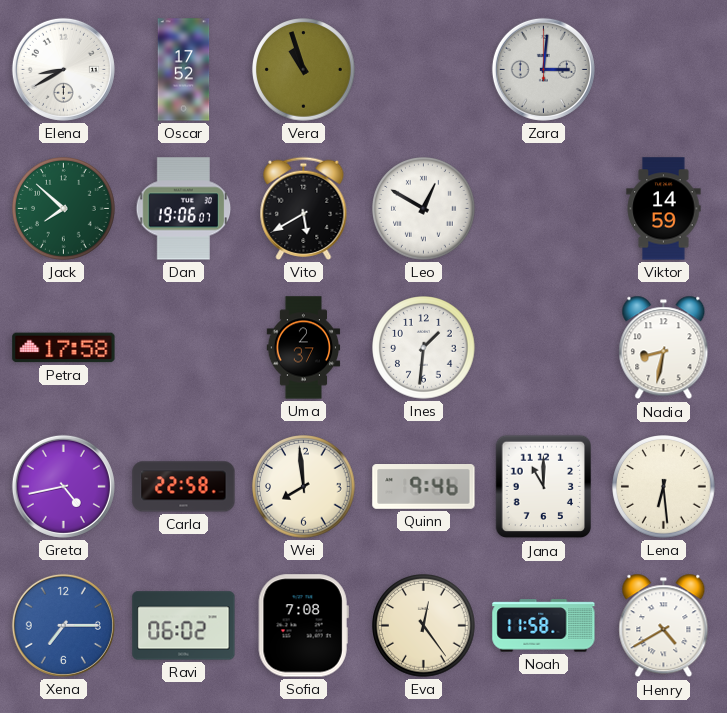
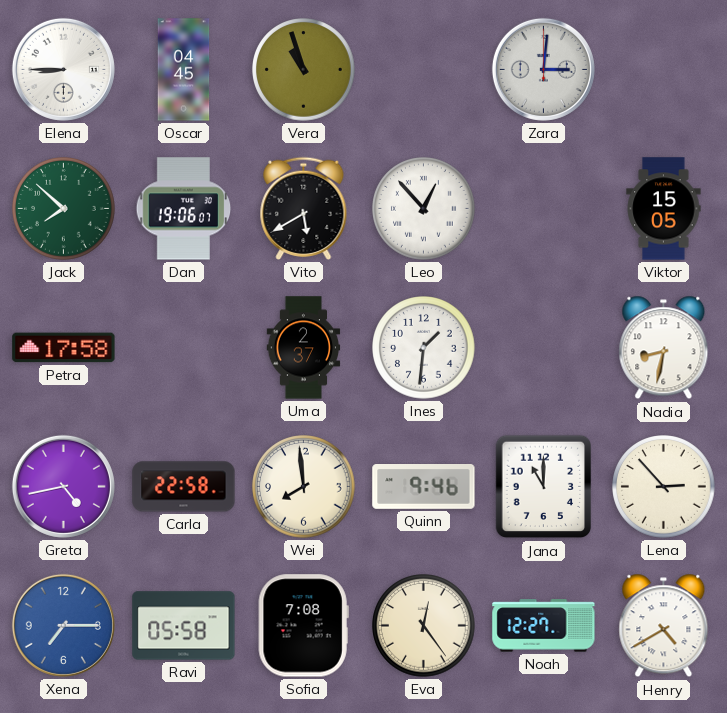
Elena: 8:40 -> 8:45
Oscar: 17:52 -> 04:45
Leo: 12:50 -> 12:53
Viktor: 14:59 -> 15:05
Lena: 6:29 -> 2:53
Ravi: 06:02 -> 05:58
Noah: 11:58 -> 12:27
